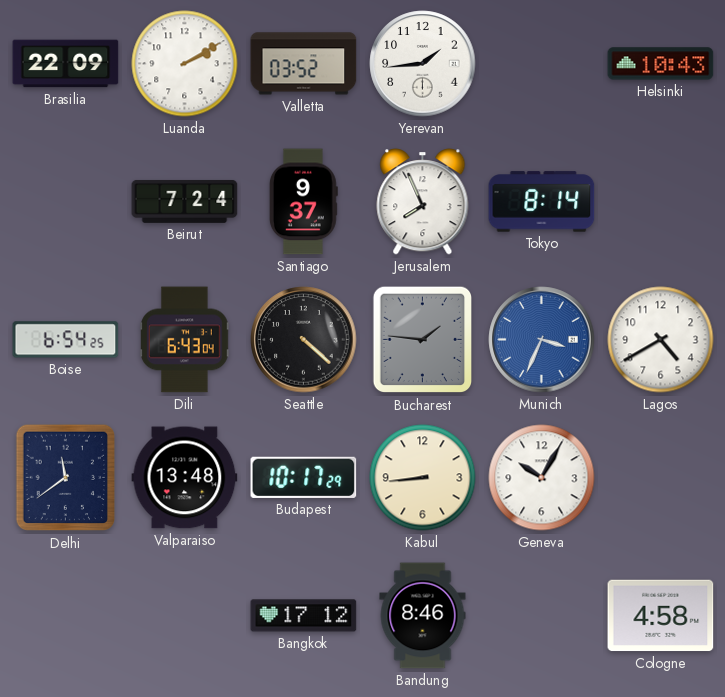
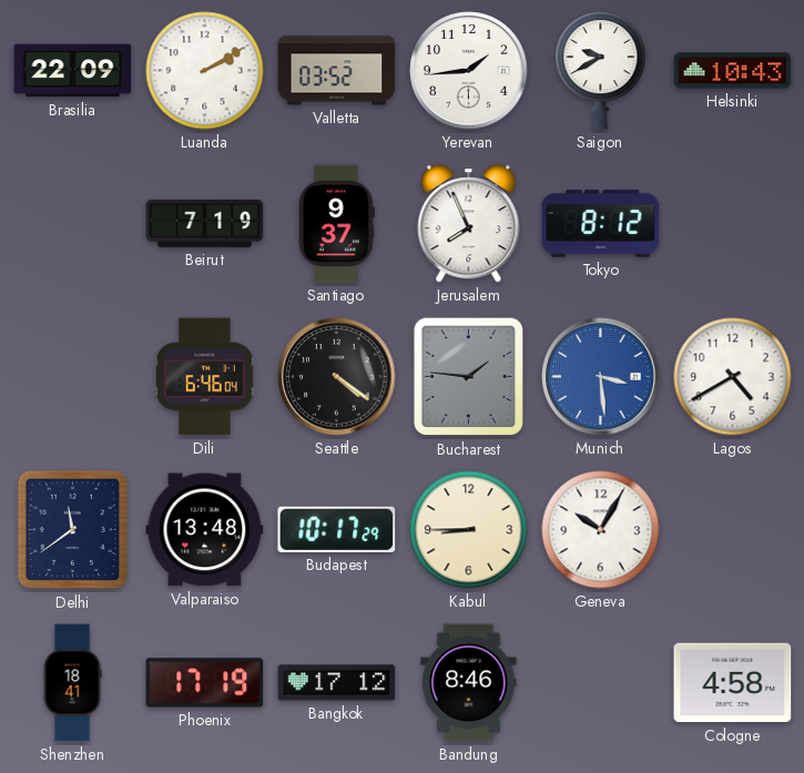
Saigon: none -> 9:40
Beirut: 7:24 -> 7:19
Tokyo: 8:14 -> 8:12
Boise: 6:54 -> none
Dili: 6:43 -> 6:46
Seattle: 4:22 -> 4:21
Munich: 3:34 -> 3:29
Kabul: 8:44 -> 8:45
Shenzhen: none -> 18:41
Phoenix: none -> 17:19
